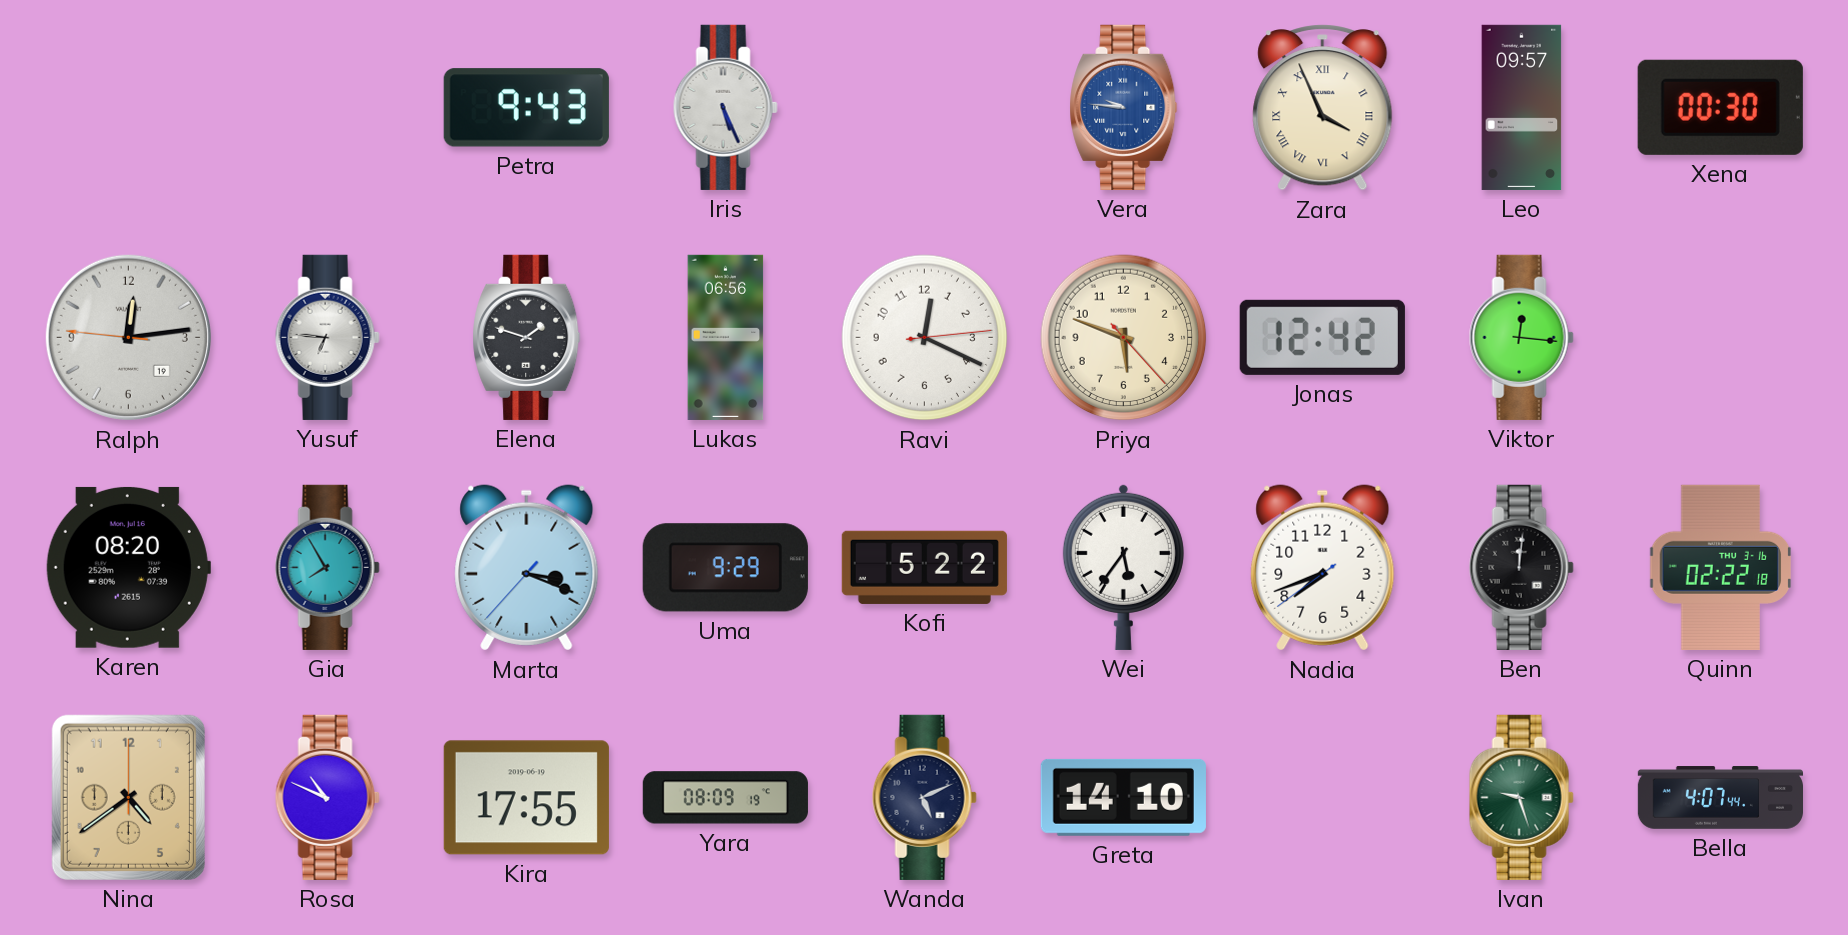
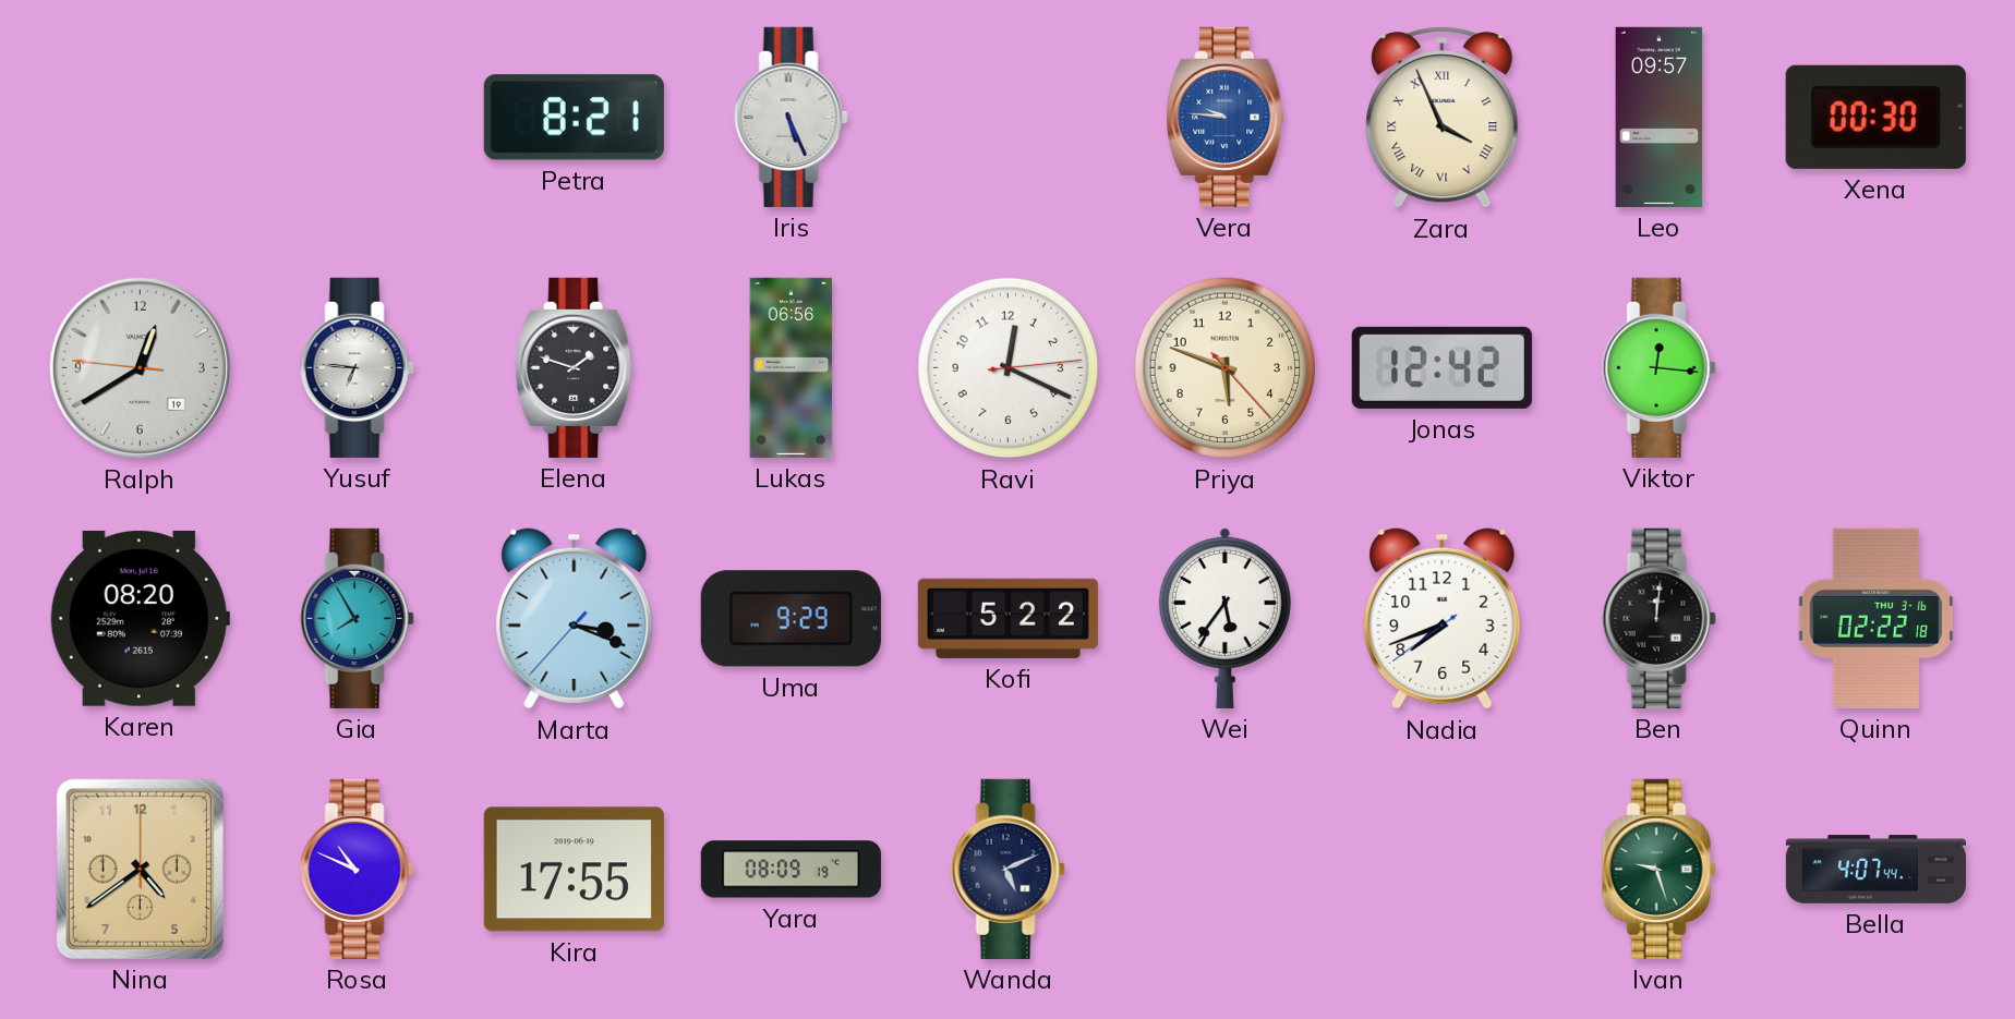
Petra: 9:43 -> 8:21
Ralph: 12:13 -> 12:39
Greta: 14:10 -> none
